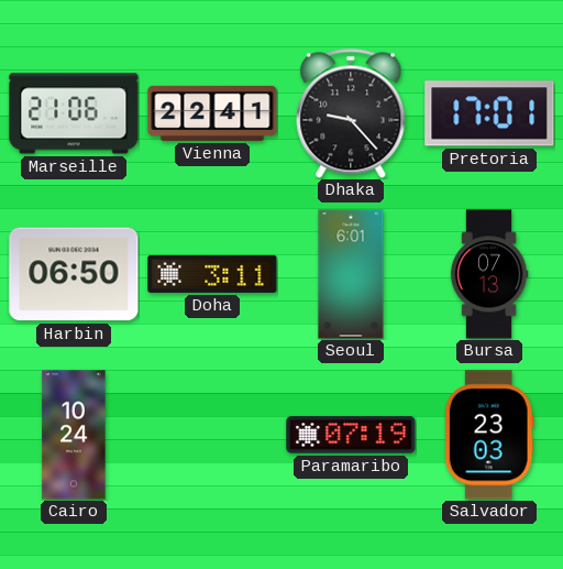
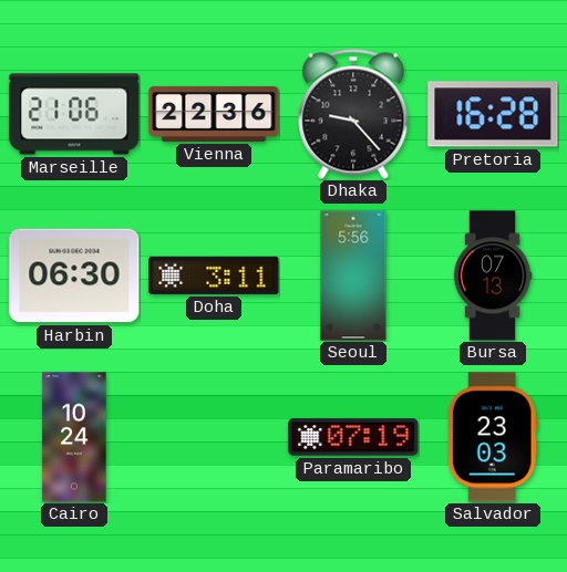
Vienna: 22:41 -> 22:36
Pretoria: 17:01 -> 16:28
Harbin: 06:50 -> 06:30
Seoul: 6:01 -> 5:56
